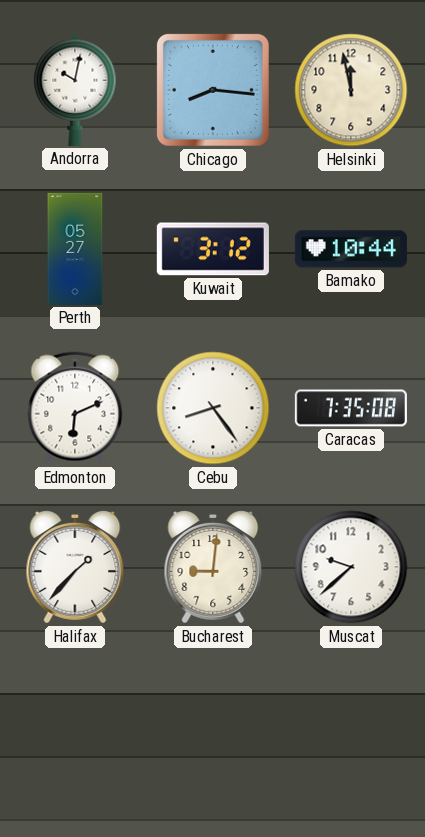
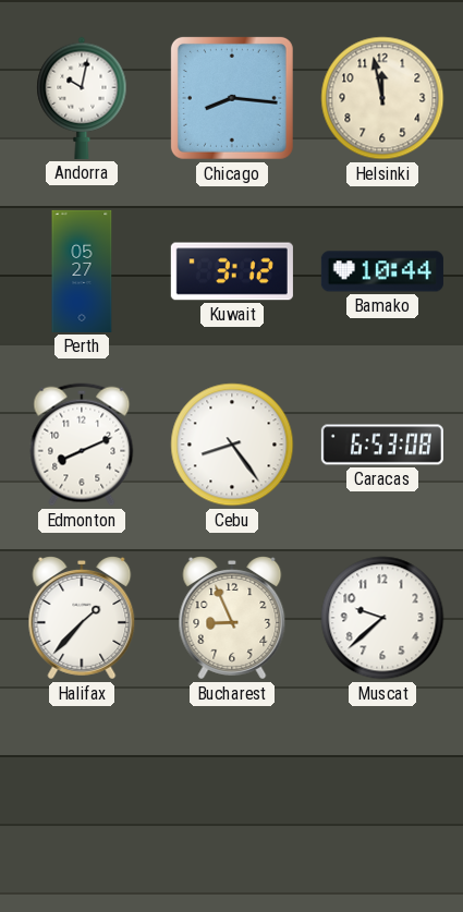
Edmonton: 6:11 -> 8:11
Caracas: 7:35 -> 6:53
Bucharest: 9:01 -> 8:56
